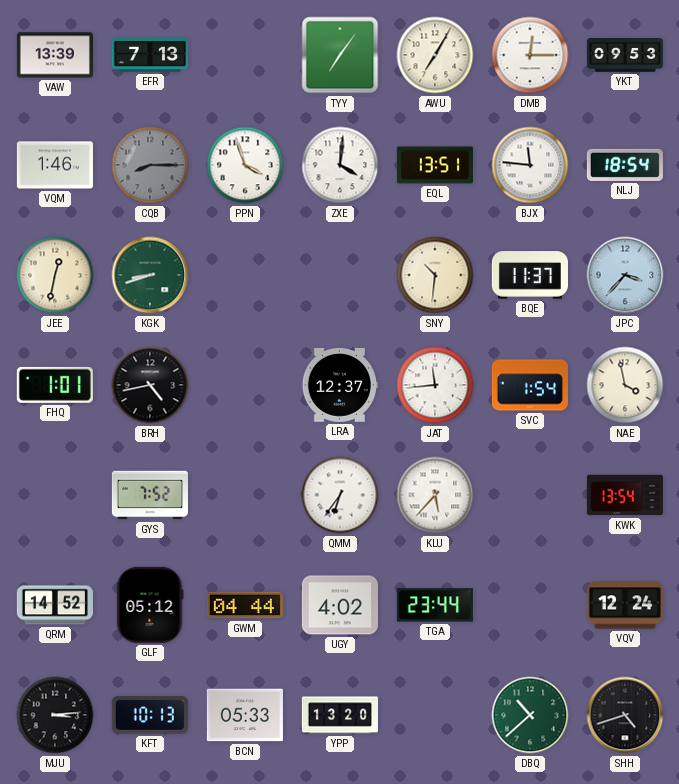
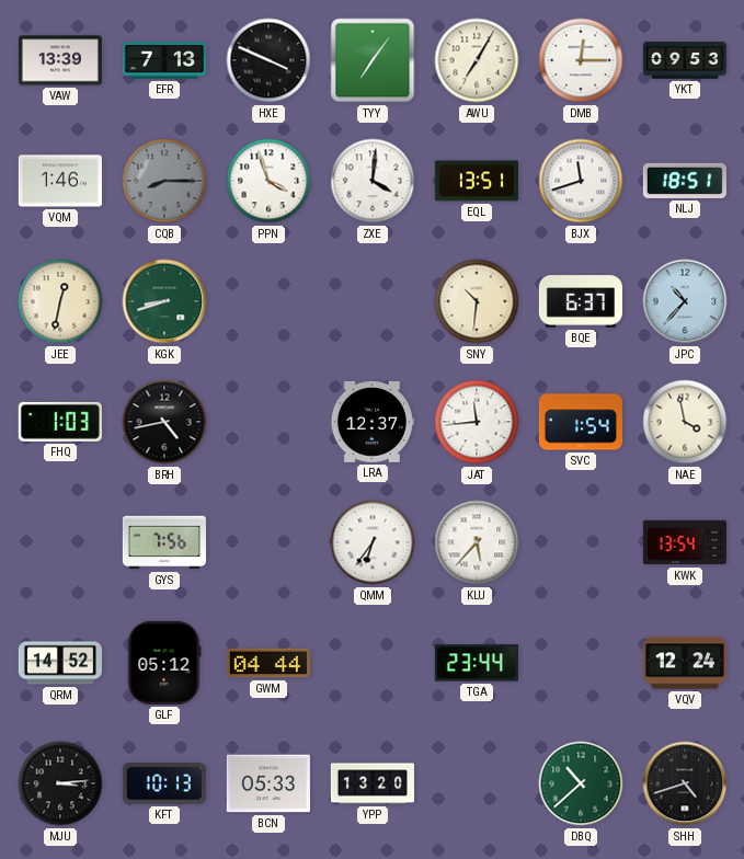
HXE: none -> 3:49
BJX: 11:46 -> 11:42
NLJ: 18:54 -> 18:51
BQE: 11:37 -> 6:37
JPC: 3:37 -> 10:37
FHQ: 1:01 -> 1:03
GYS: 7:52 -> 7:56
UGY: 4:02 -> none
